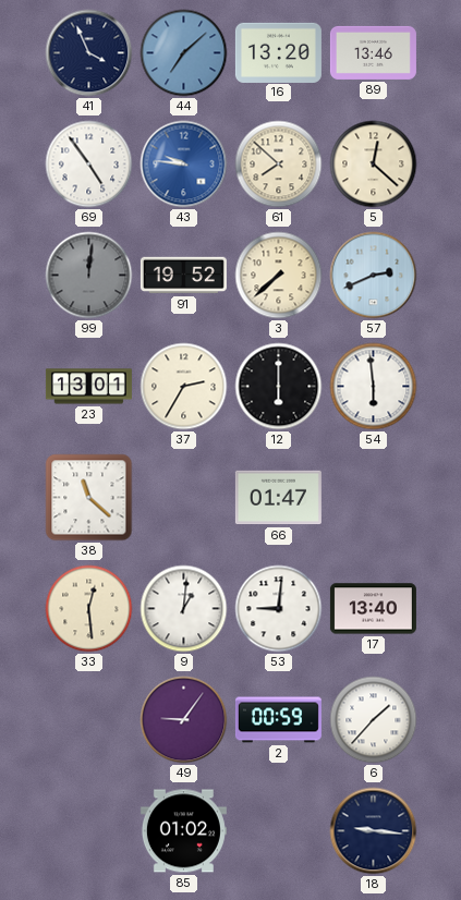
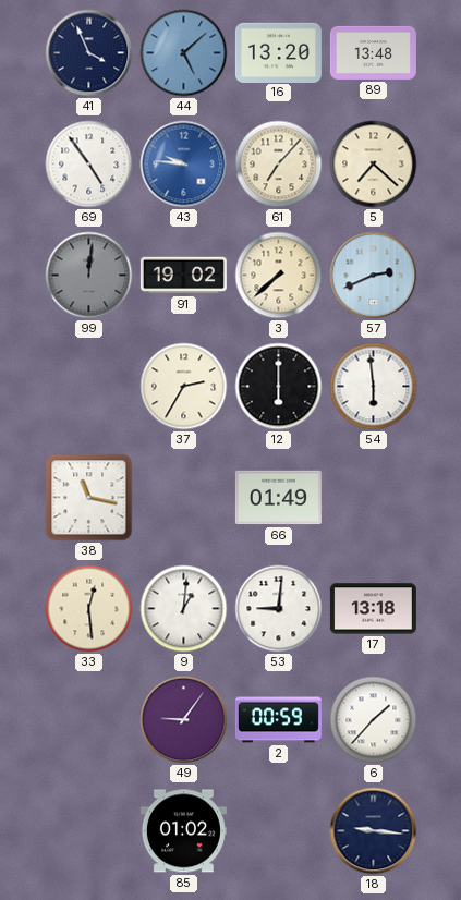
44: 7:08 -> 5:08
89: 13:46 -> 13:48
61: 7:52 -> 7:07
5: 12:22 -> 7:22
91: 19:52 -> 19:02
23: 13:01 -> none
38: 11:22 -> 11:17
66: 01:47 -> 01:49
17: 13:40 -> 13:18
